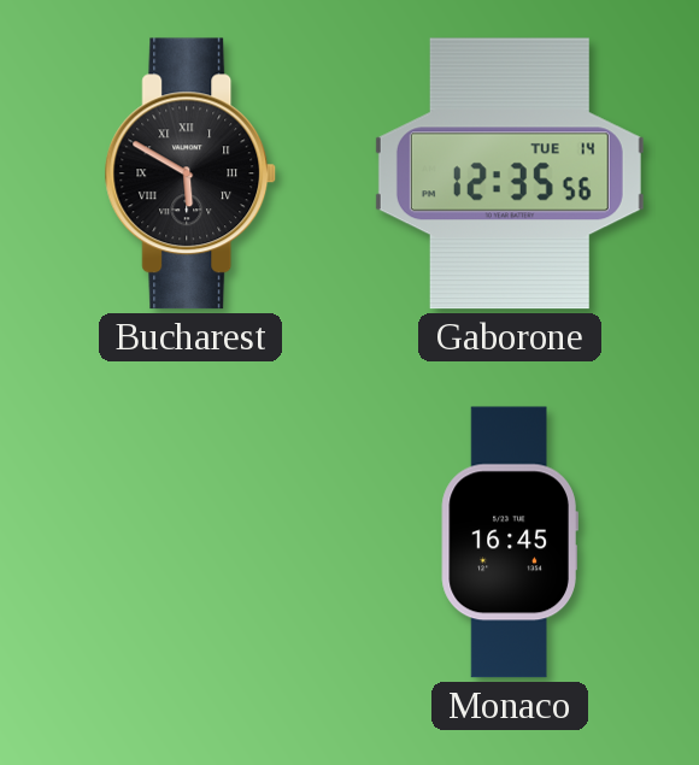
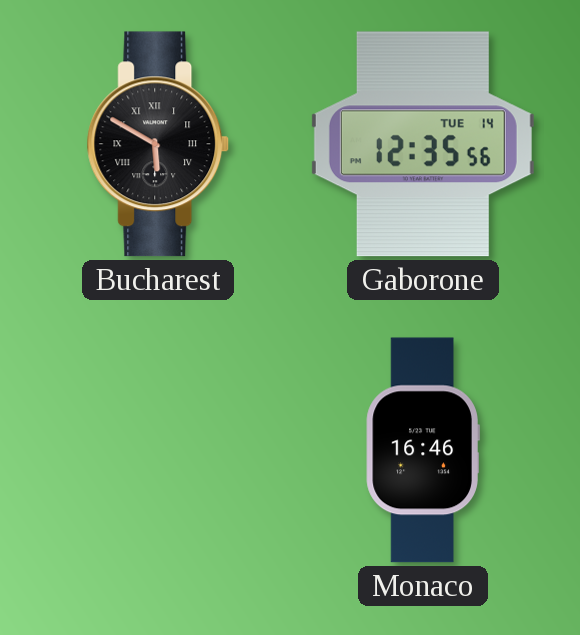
Monaco: 16:45 -> 16:46
